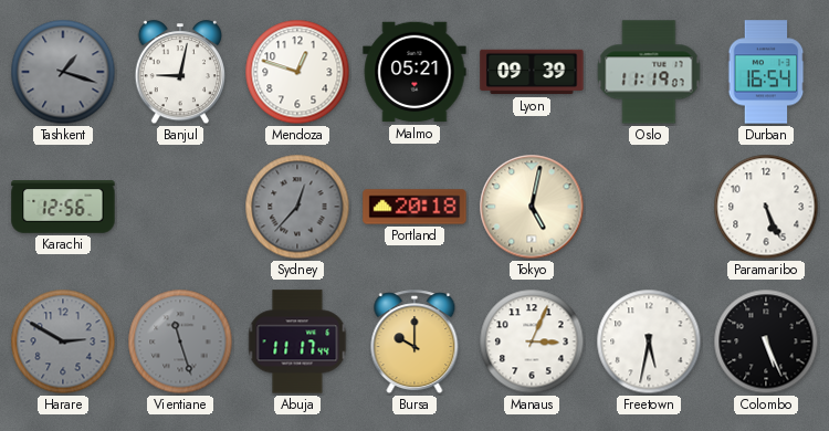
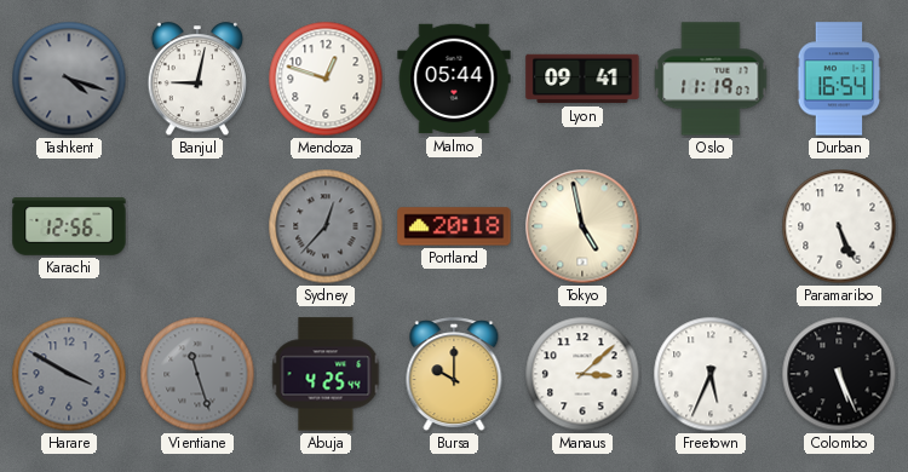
Tashkent: 1:18 -> 4:18
Malmo: 05:21 -> 05:44
Lyon: 09:39 -> 09:41
Tokyo: 5:02 -> 4:58
Harare: 2:50 -> 3:50
Abuja: 11:17 -> 4:25
Manaus: 3:04 -> 3:08
Freetown: 5:32 -> 5:34
